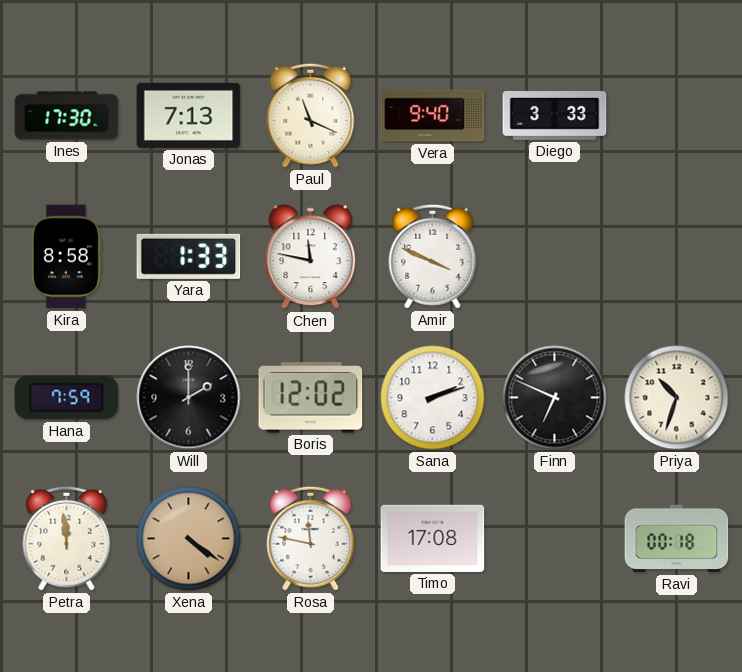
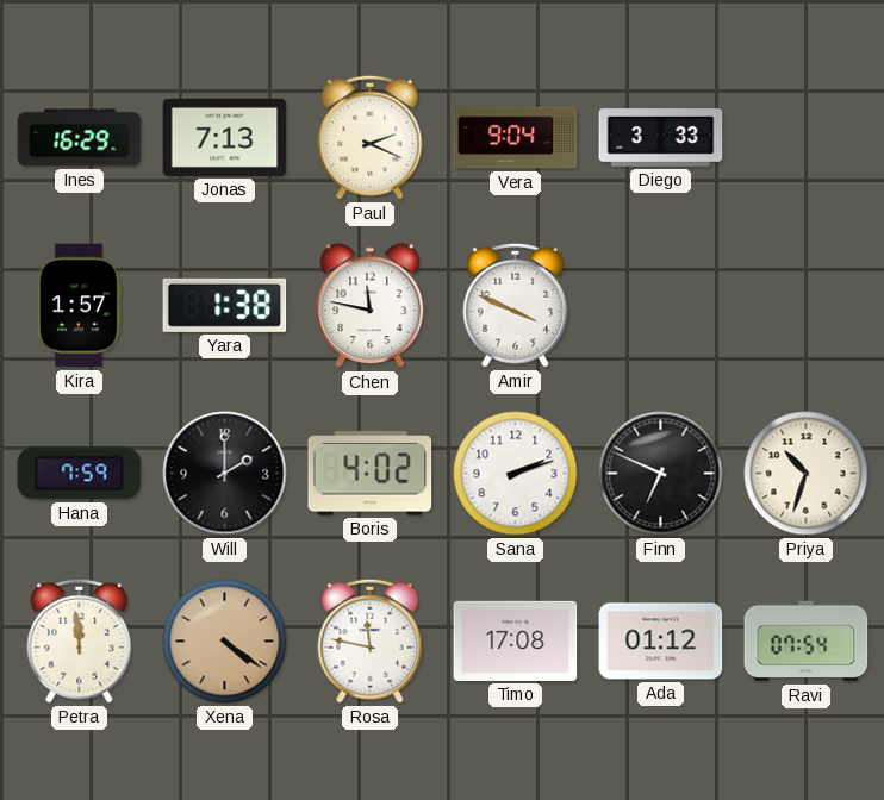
Ines: 17:30 -> 16:29
Paul: 11:19 -> 2:19
Vera: 9:40 -> 9:04
Kira: 8:58 -> 1:57
Yara: 1:33 -> 1:38
Boris: 12:02 -> 4:02
Ada: none -> 01:12
Ravi: 00:18 -> 07:54
